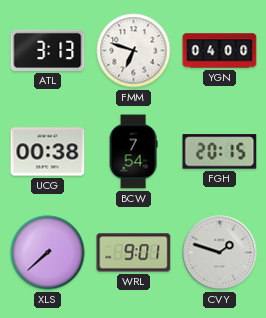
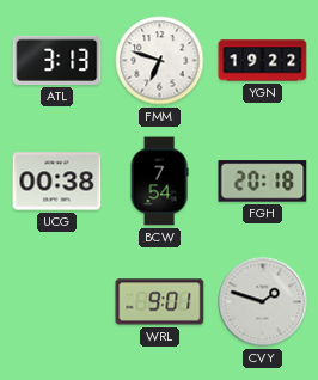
YGN: 04:00 -> 19:22
FGH: 20:15 -> 20:18
XLS: 7:38 -> none
